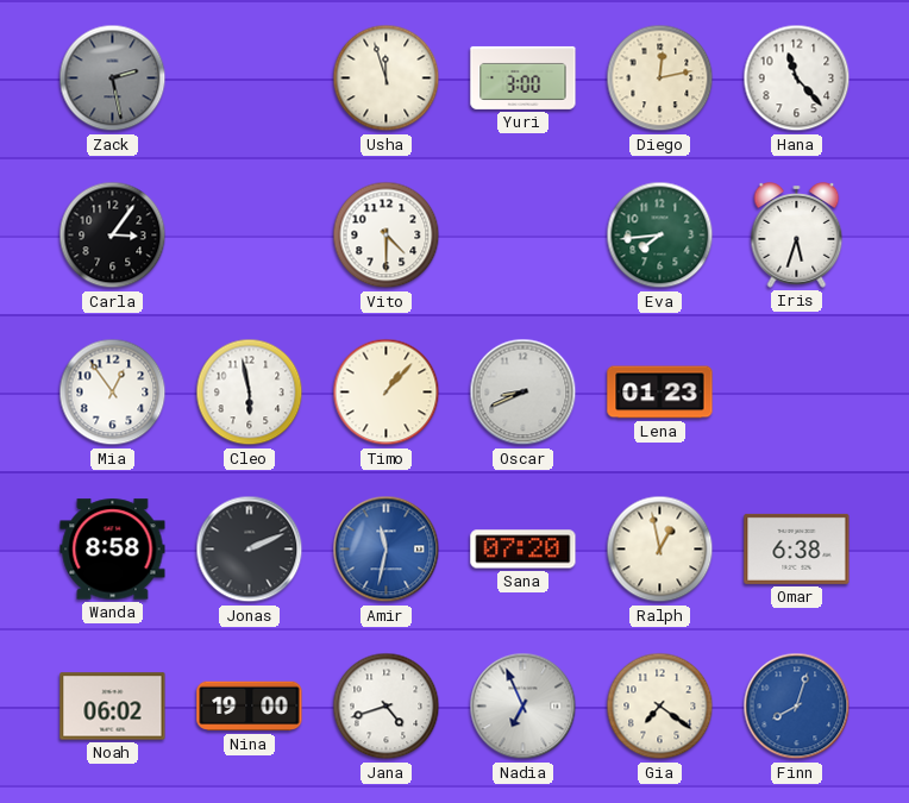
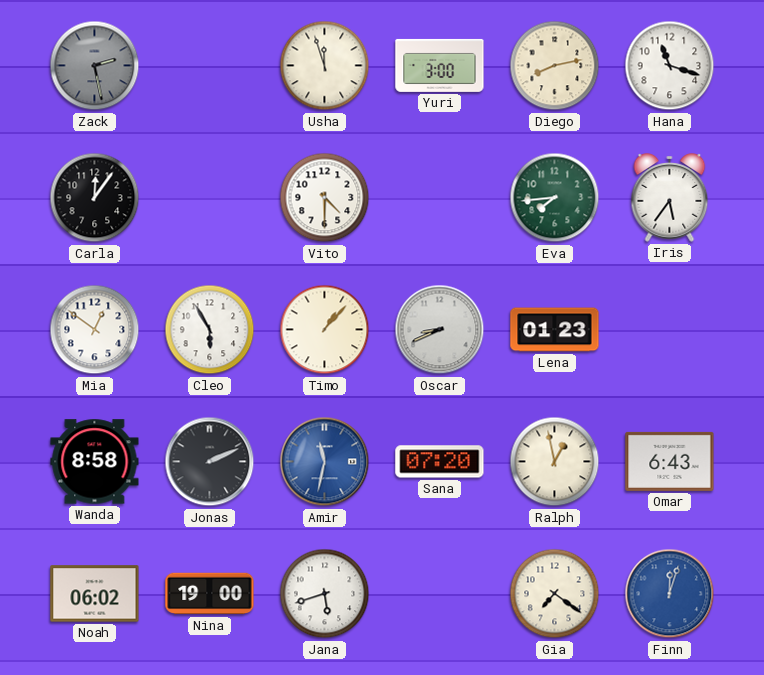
Diego: 12:13 -> 8:13
Hana: 11:23 -> 11:18
Carla: 3:06 -> 12:06
Iris: 5:33 -> 5:36
Mia: 12:54 -> 12:51
Cleo: 5:58 -> 5:55
Omar: 6:38 -> 6:43
Jana: 4:42 -> 5:42
Nadia: 6:56 -> none
Finn: 8:03 -> 12:03
